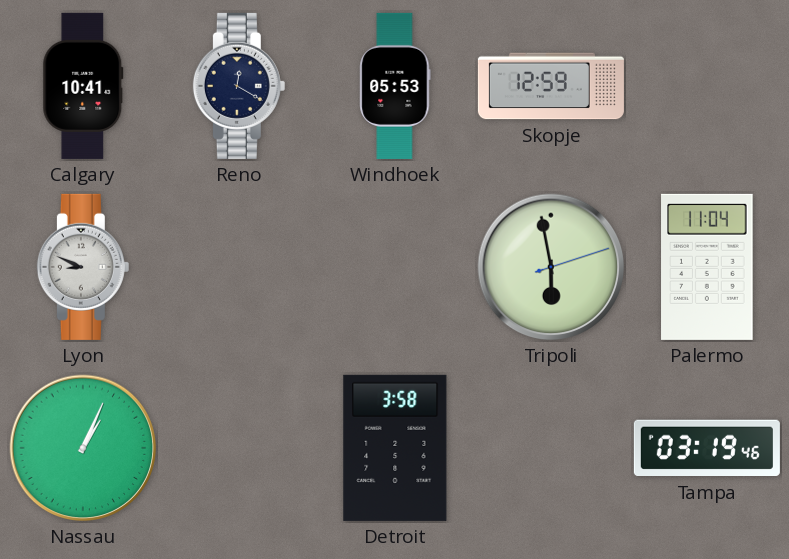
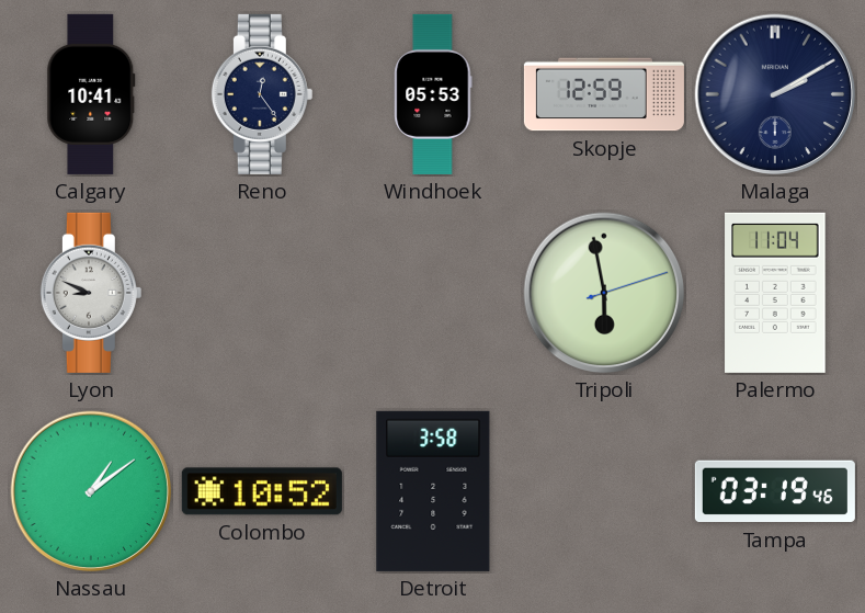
Reno: 12:20 -> 12:24
Malaga: none -> 2:10
Nassau: 1:04 -> 1:09
Colombo: none -> 10:52
